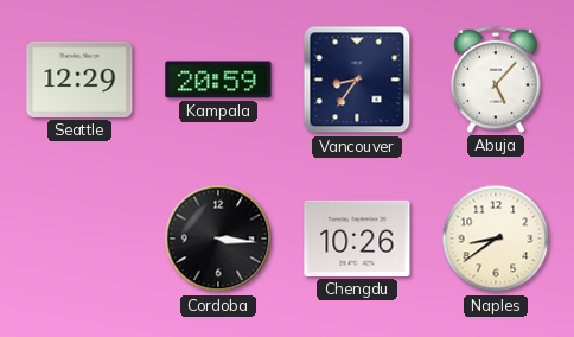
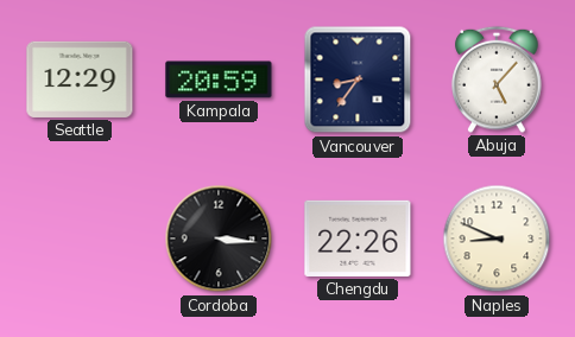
Chengdu: 10:26 -> 22:26
Naples: 8:39 -> 8:49
